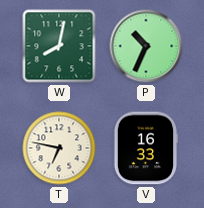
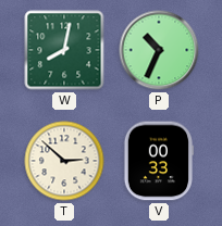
T: 6:47 -> 2:52
V: 16:33 -> 00:33
